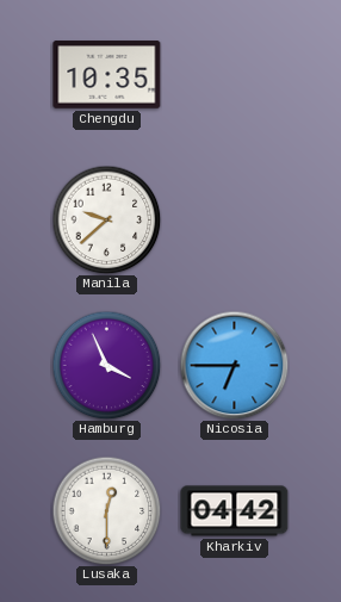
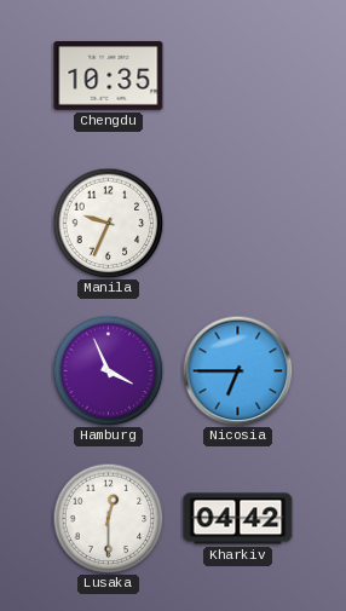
Manila: 9:38 -> 9:34
